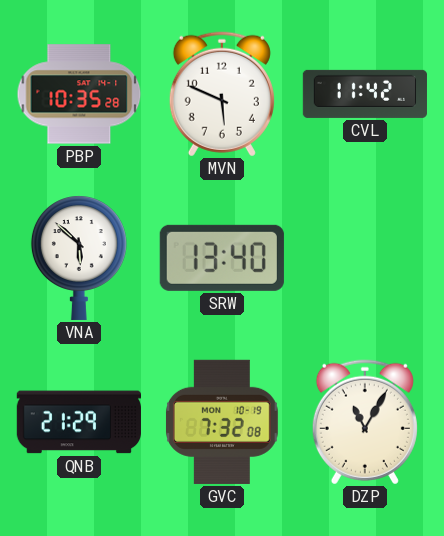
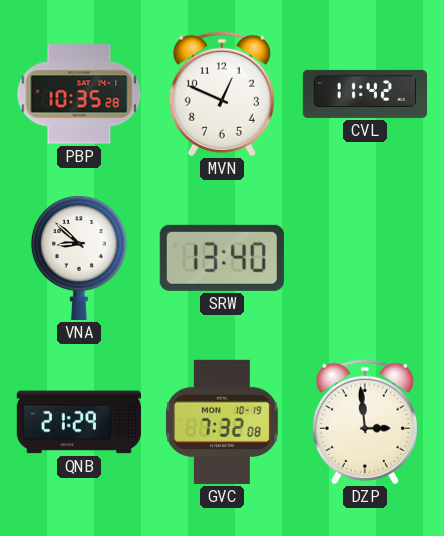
MVN: 5:49 -> 12:49
VNA: 5:52 -> 8:52
DZP: 11:05 -> 2:59
